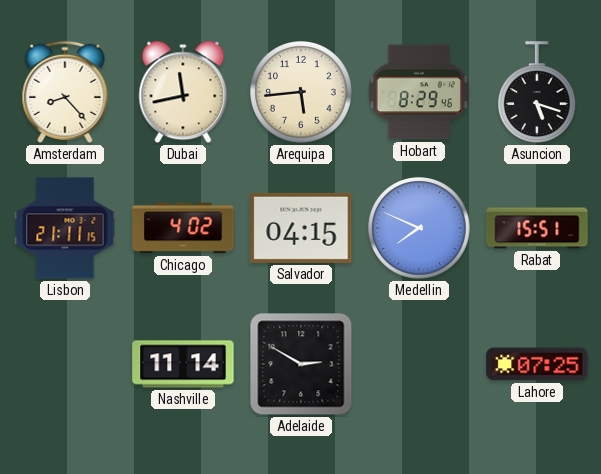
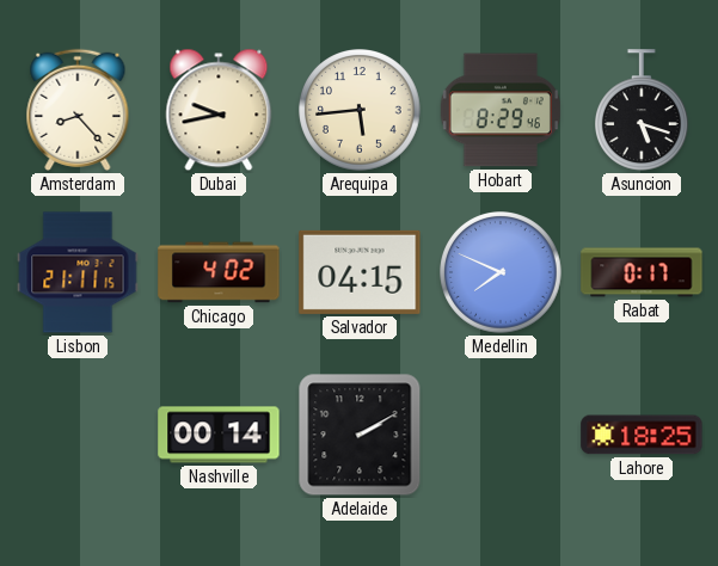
Dubai: 11:43 -> 9:43
Rabat: 15:51 -> 0:17
Nashville: 11:14 -> 00:14
Adelaide: 2:50 -> 2:10
Lahore: 07:25 -> 18:25
